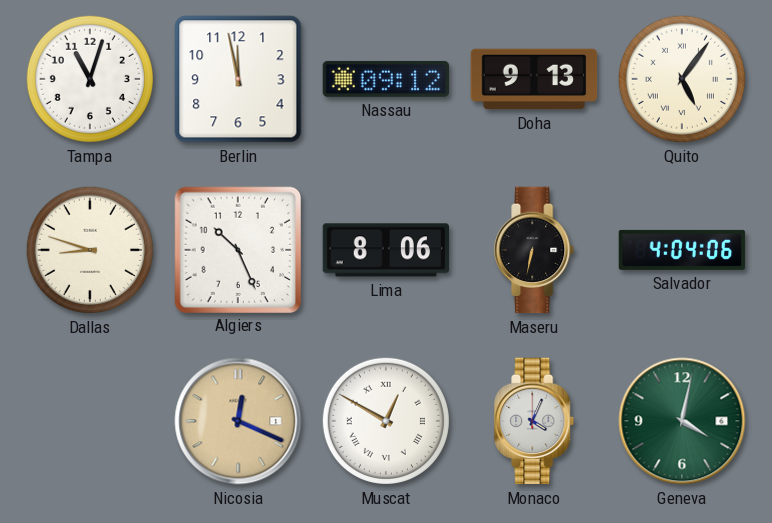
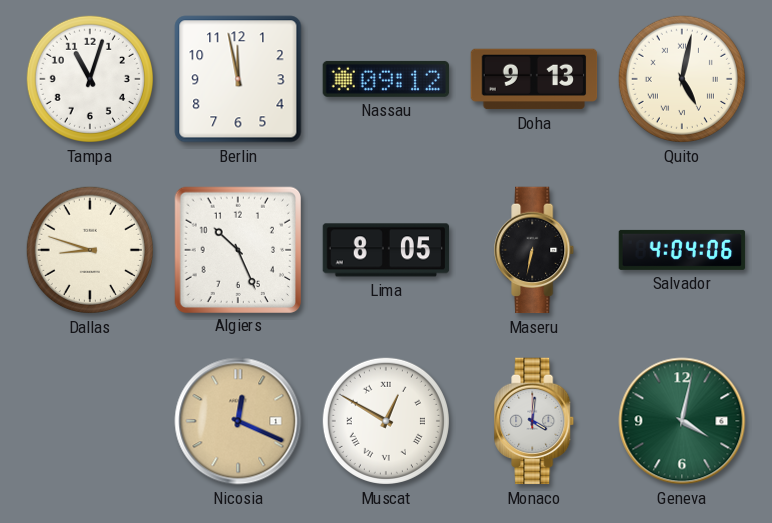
Quito: 5:06 -> 5:02
Lima: 8:06 -> 8:05
Monaco: 4:04 -> 4:01
